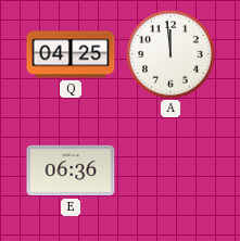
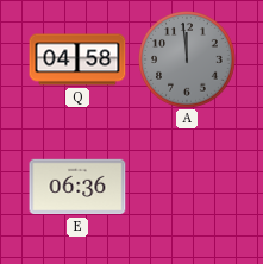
Q: 04:25 -> 04:58
A dial: white -> grey
